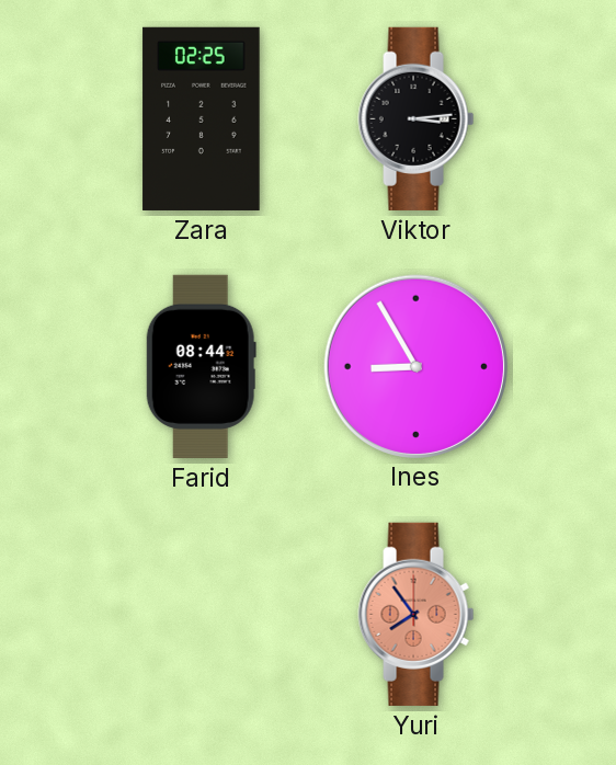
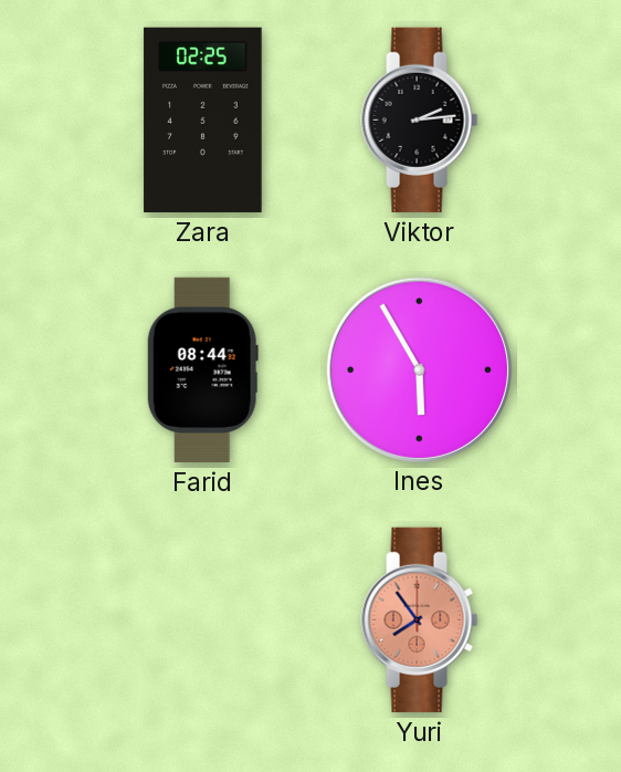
Viktor: 3:14 -> 2:14
Ines: 8:55 -> 5:55
